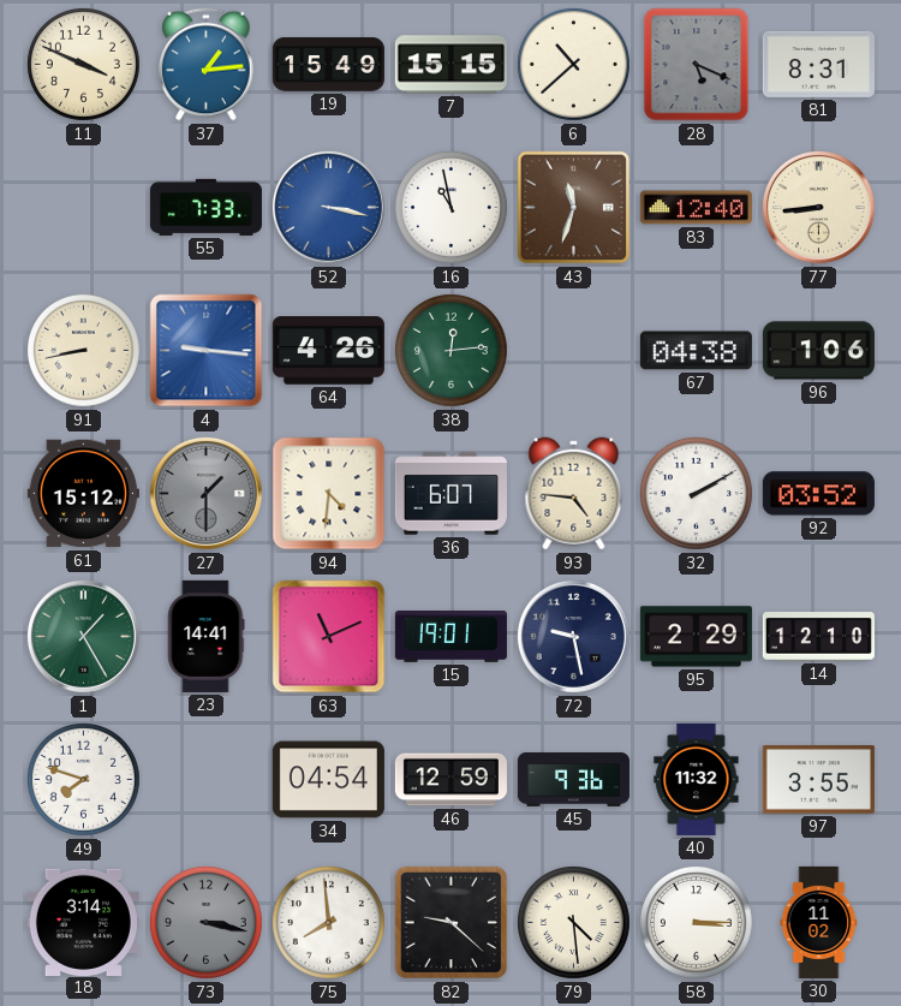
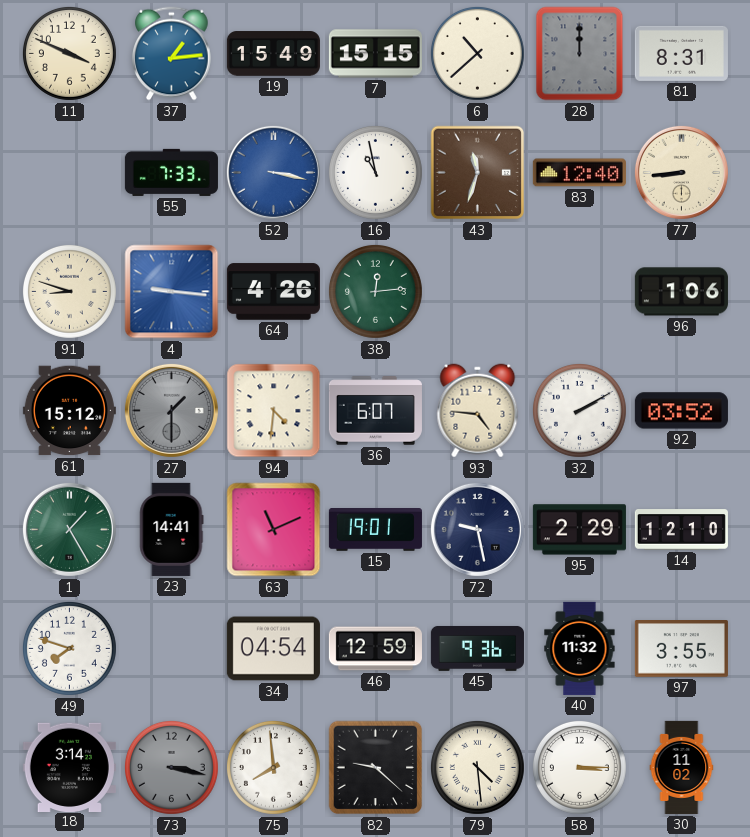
28: 5:19 -> 12:00
91: 8:43 -> 8:48
67: 04:38 -> none
